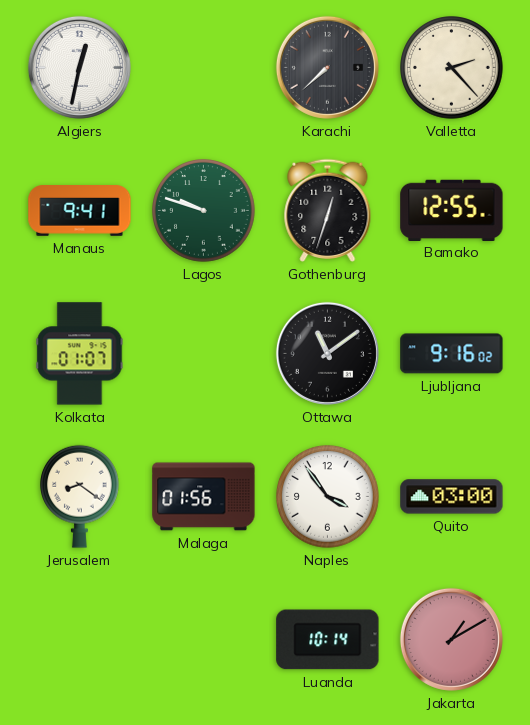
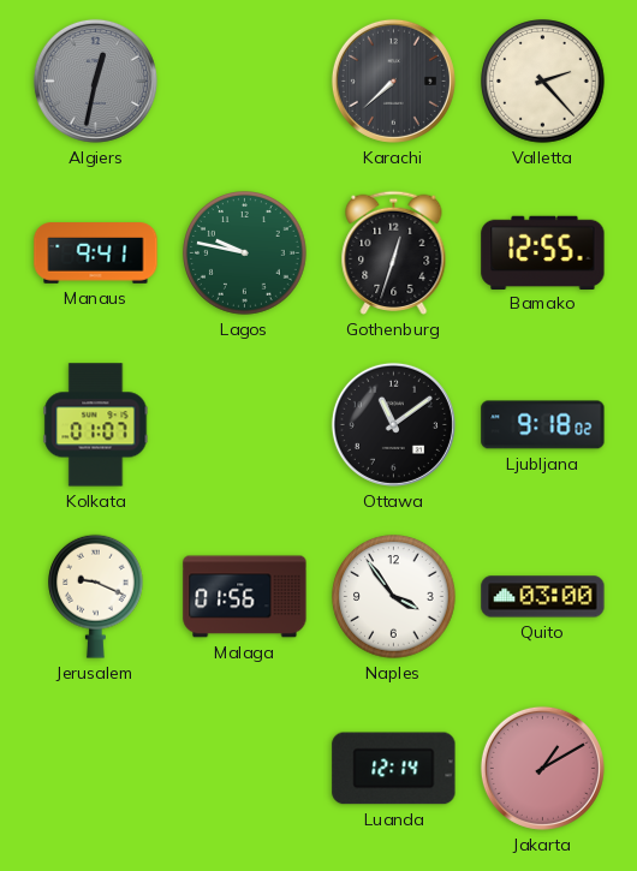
Algiers dial: white -> grey
Lagos: 9:48 -> 9:47
Ljubljana: 9:16 -> 9:18
Jerusalem: 8:21 -> 9:19
Luanda: 10:14 -> 12:14
